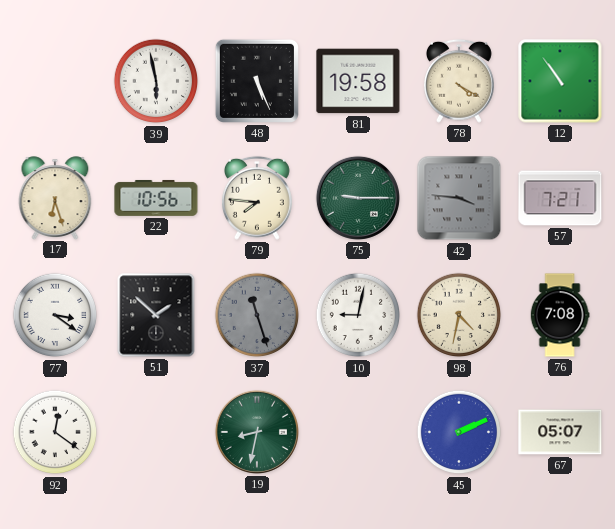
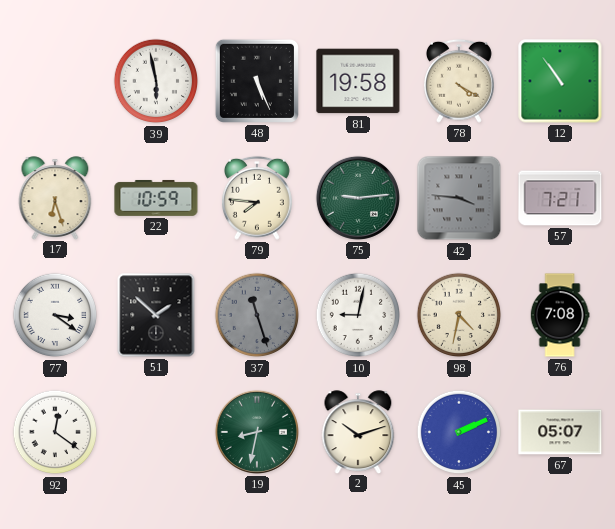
22: 10:56 -> 10:59
75: 9:15 -> 9:14
2: none -> 10:12
